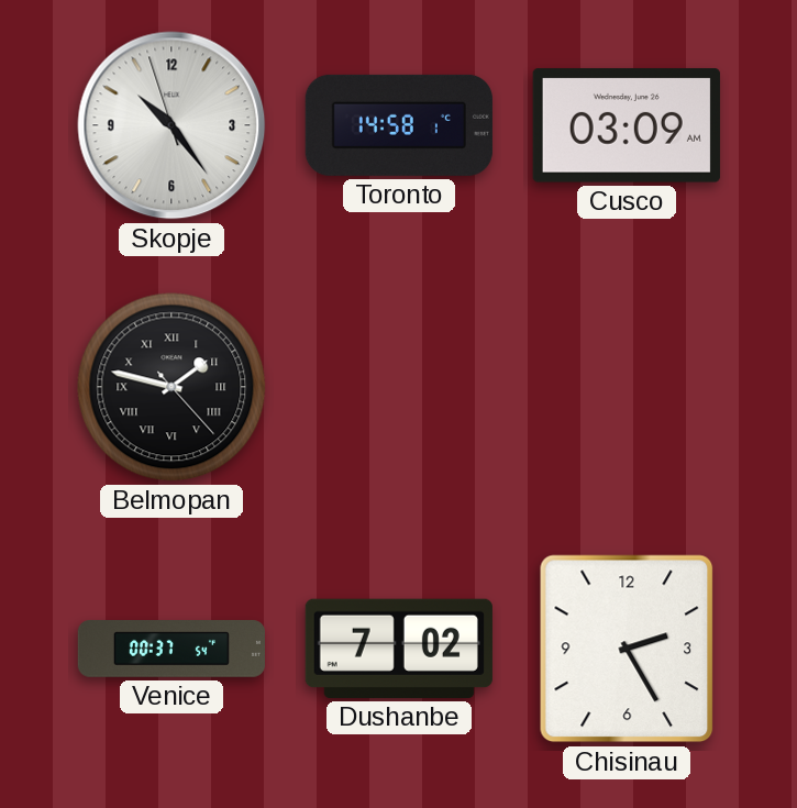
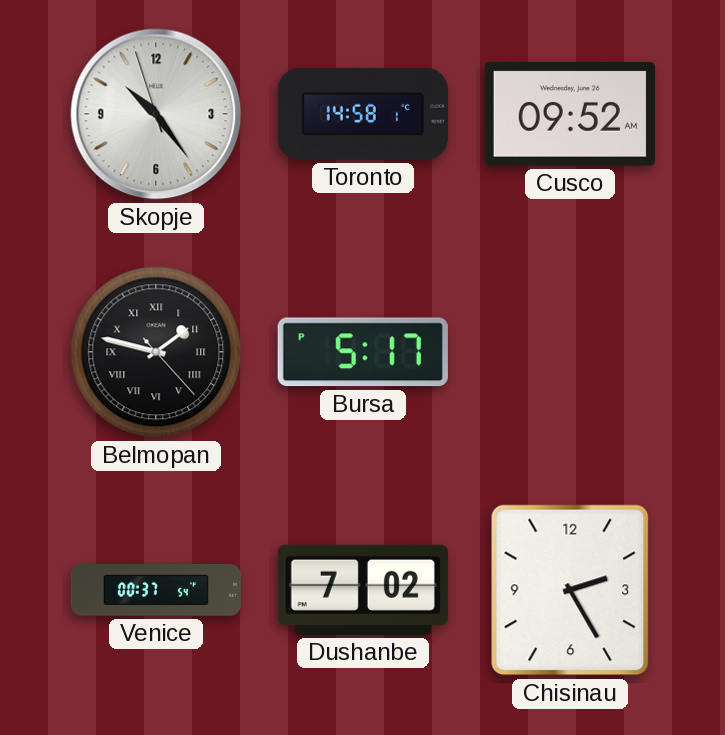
Cusco: 03:09 -> 09:52
Bursa: none -> 5:17
